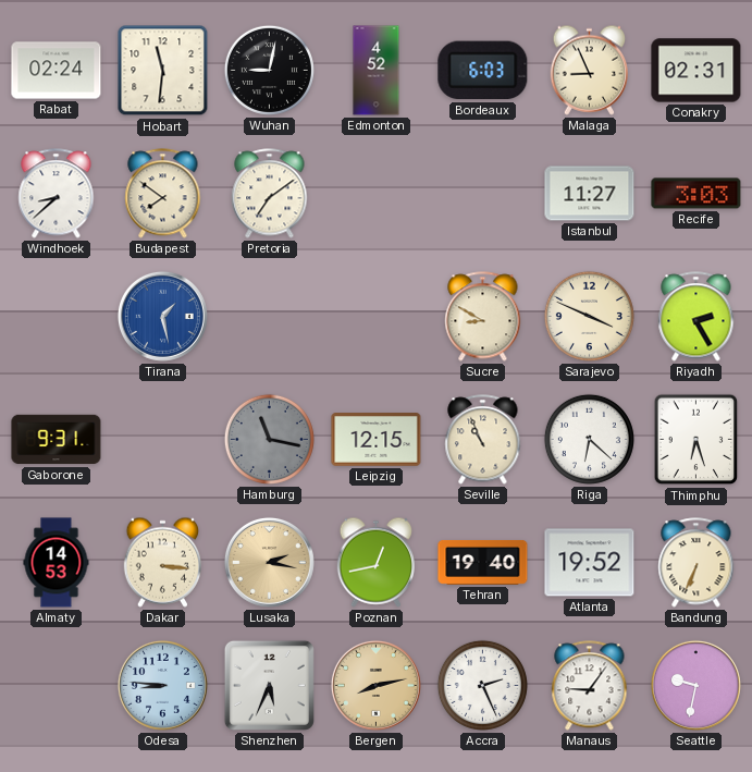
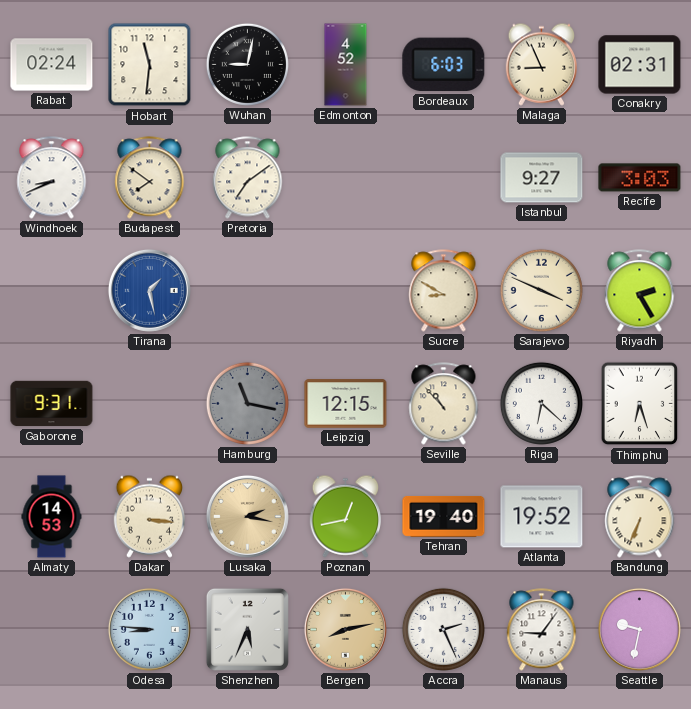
Windhoek: 8:38 -> 8:41
Istanbul: 11:27 -> 9:27
Seville: 10:56 -> 10:53
